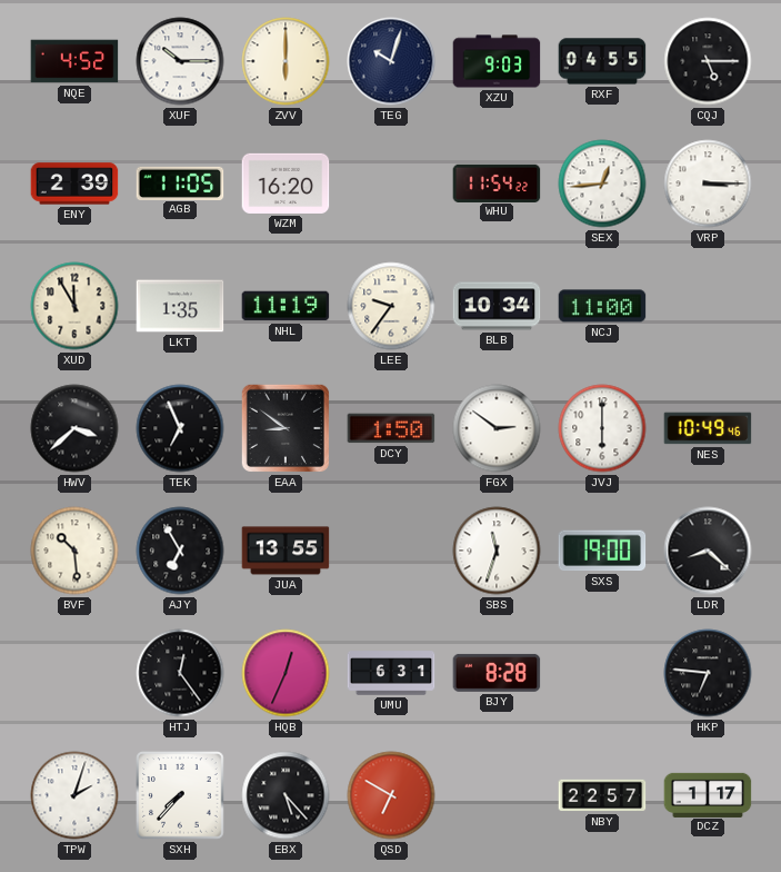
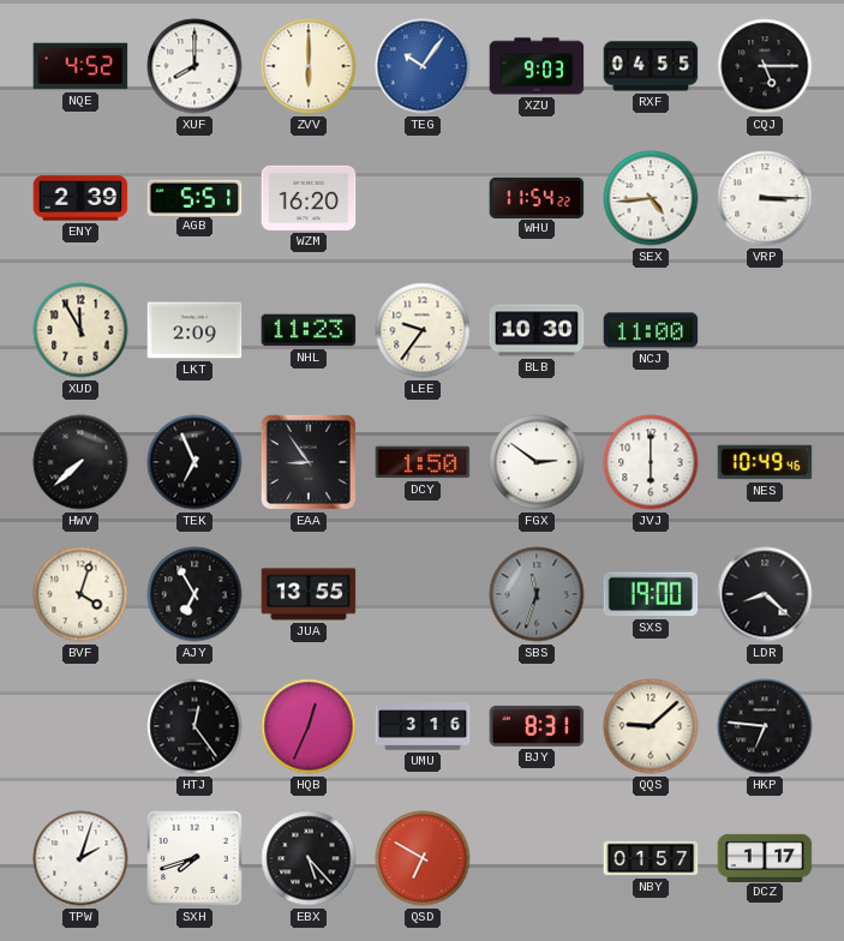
XUF: 10:15 -> 8:00
TEG: 10:03 -> 10:06
TEG dial: navy -> blue
AGB: 11:05 -> 5:51
SEX: 12:44 -> 4:44
LKT: 1:35 -> 2:09
NHL: 11:19 -> 11:23
BLB: 10:34 -> 10:30
HWV: 3:38 -> 7:38
EAA: 8:51 -> 8:54
BVF: 10:29 -> 4:03
SBS dial: white -> grey
UMU: 6:31 -> 3:16
BJY: 8:28 -> 8:31
QQS: none -> 9:08
SXH: 7:37 -> 7:42
NBY: 22:57 -> 01:57
